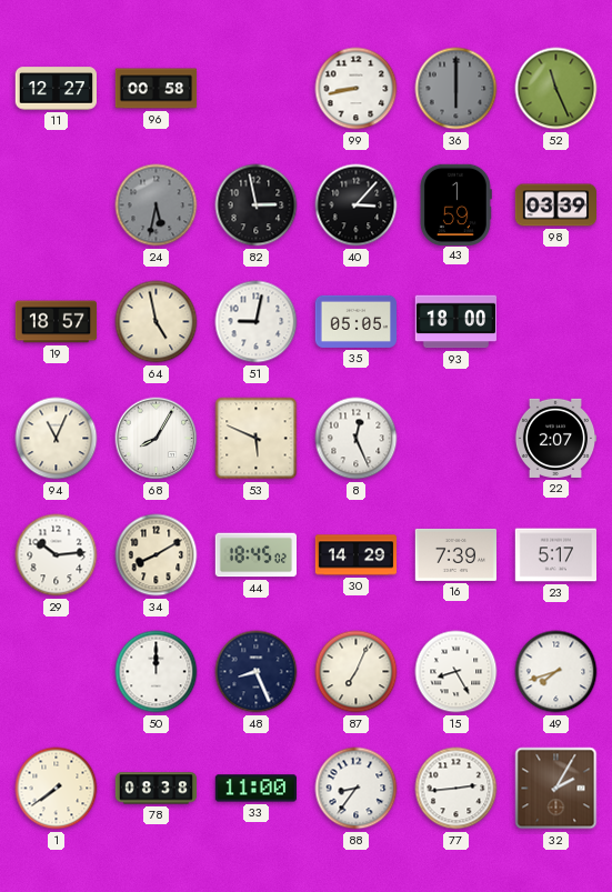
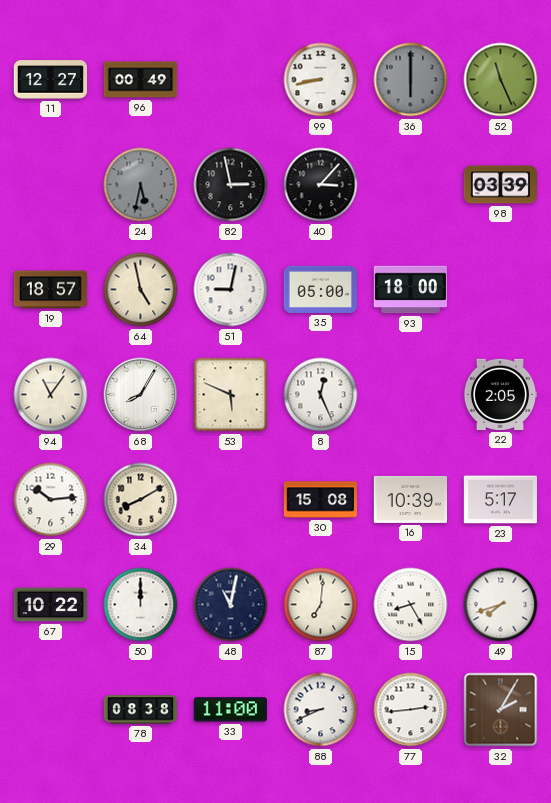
96: 00:58 -> 00:49
43: 1:59 -> none
35: 05:05 -> 05:00
94: 11:04 -> 11:06
22: 2:07 -> 2:05
44: 18:45 -> none
30: 14:29 -> 15:08
16: 7:39 -> 10:39
67: none -> 10:22
48: 8:26 -> 11:02
87: 7:04 -> 7:01
1: 7:39 -> none
88: 8:36 -> 8:41
